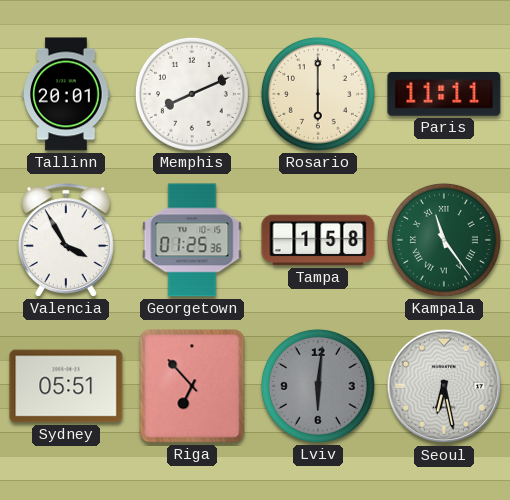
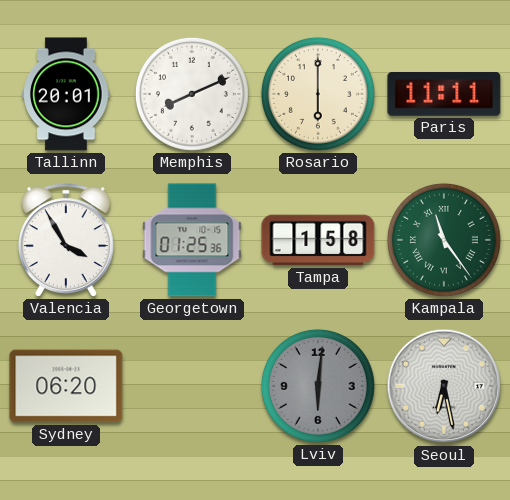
Sydney: 05:51 -> 06:20
Riga: 6:53 -> none
